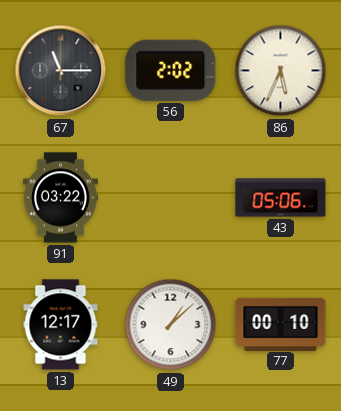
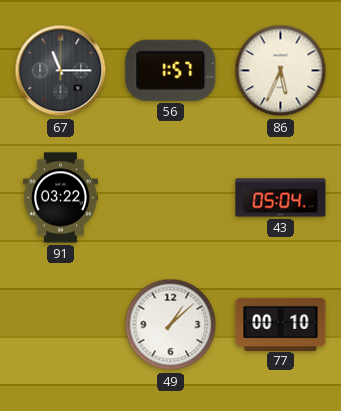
56: 2:02 -> 1:57
43: 05:06 -> 05:04
13: 12:17 -> none
